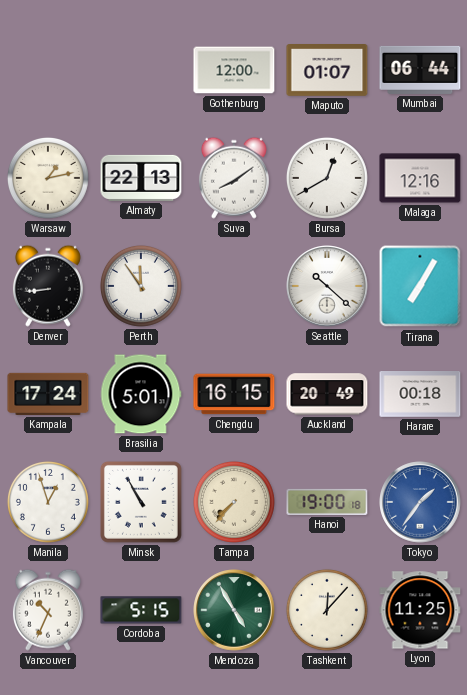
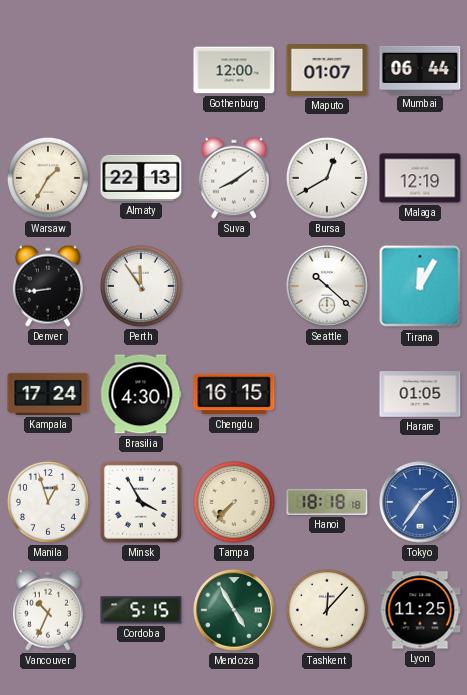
Warsaw: 1:13 -> 1:35
Malaga: 12:16 -> 12:19
Tirana: 7:05 -> 12:05
Brasilia: 5:01 -> 4:30
Auckland: 20:49 -> none
Harare: 00:18 -> 01:05
Minsk: 10:55 -> 3:55
Hanoi: 19:00 -> 18:18
